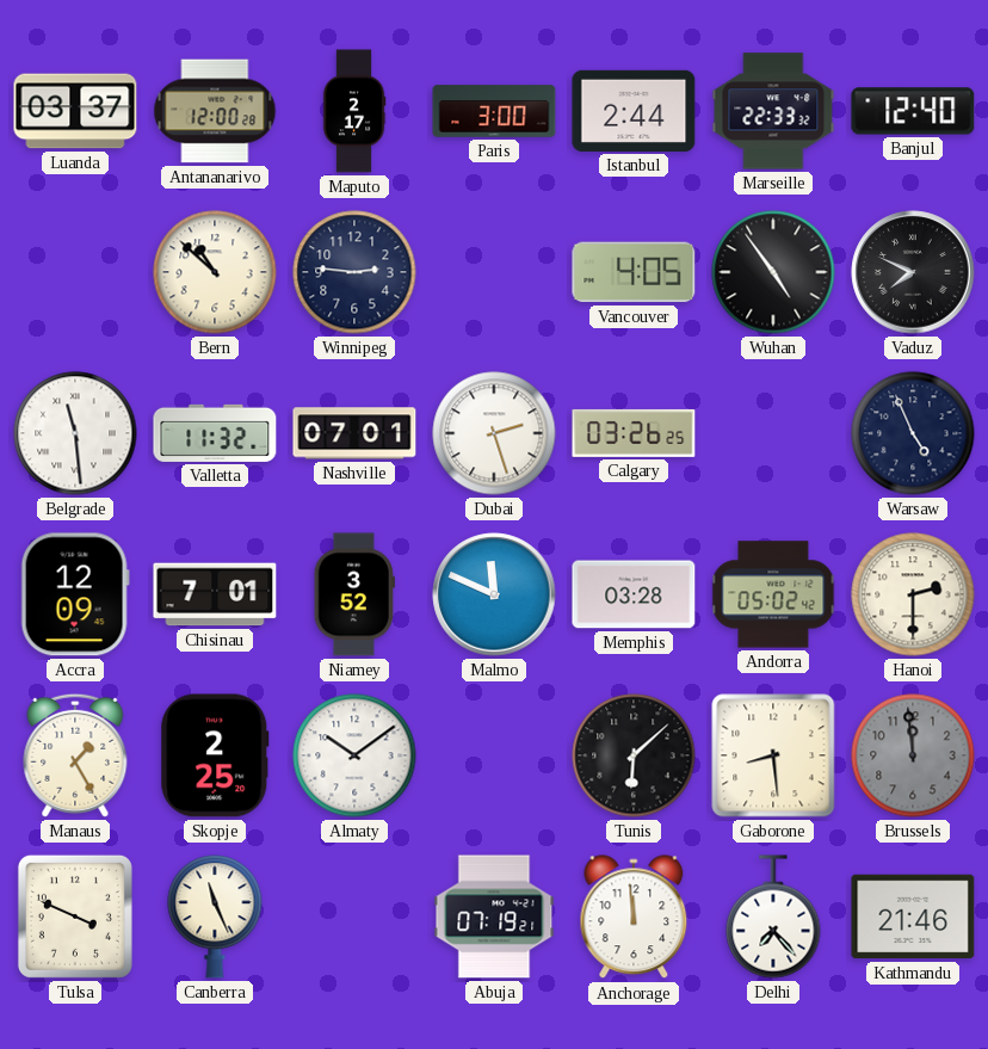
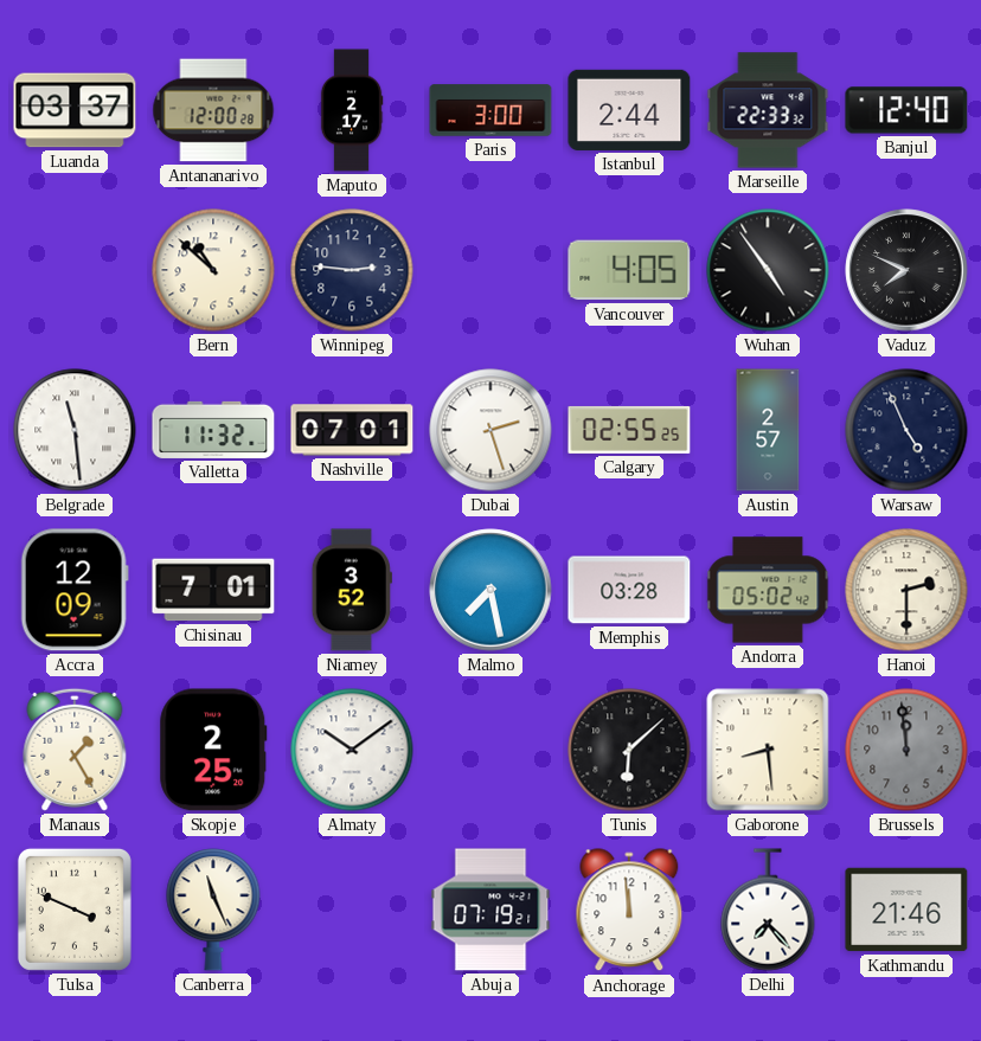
Calgary: 03:26 -> 02:55
Austin: none -> 2:57
Malmo: 11:49 -> 7:28
